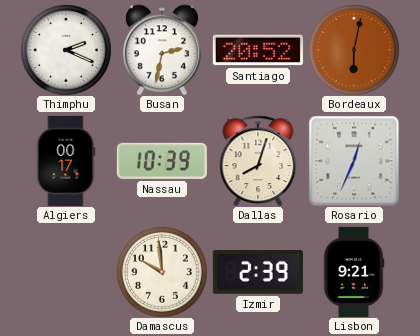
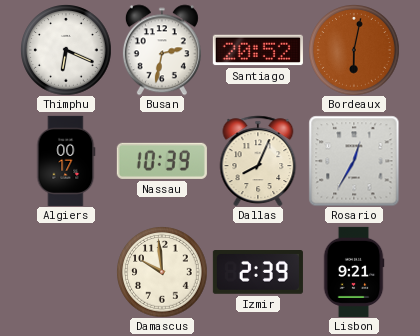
Thimphu: 2:19 -> 6:19
Dallas: 8:03 -> 8:04
Rosario: 12:34 -> 12:35
